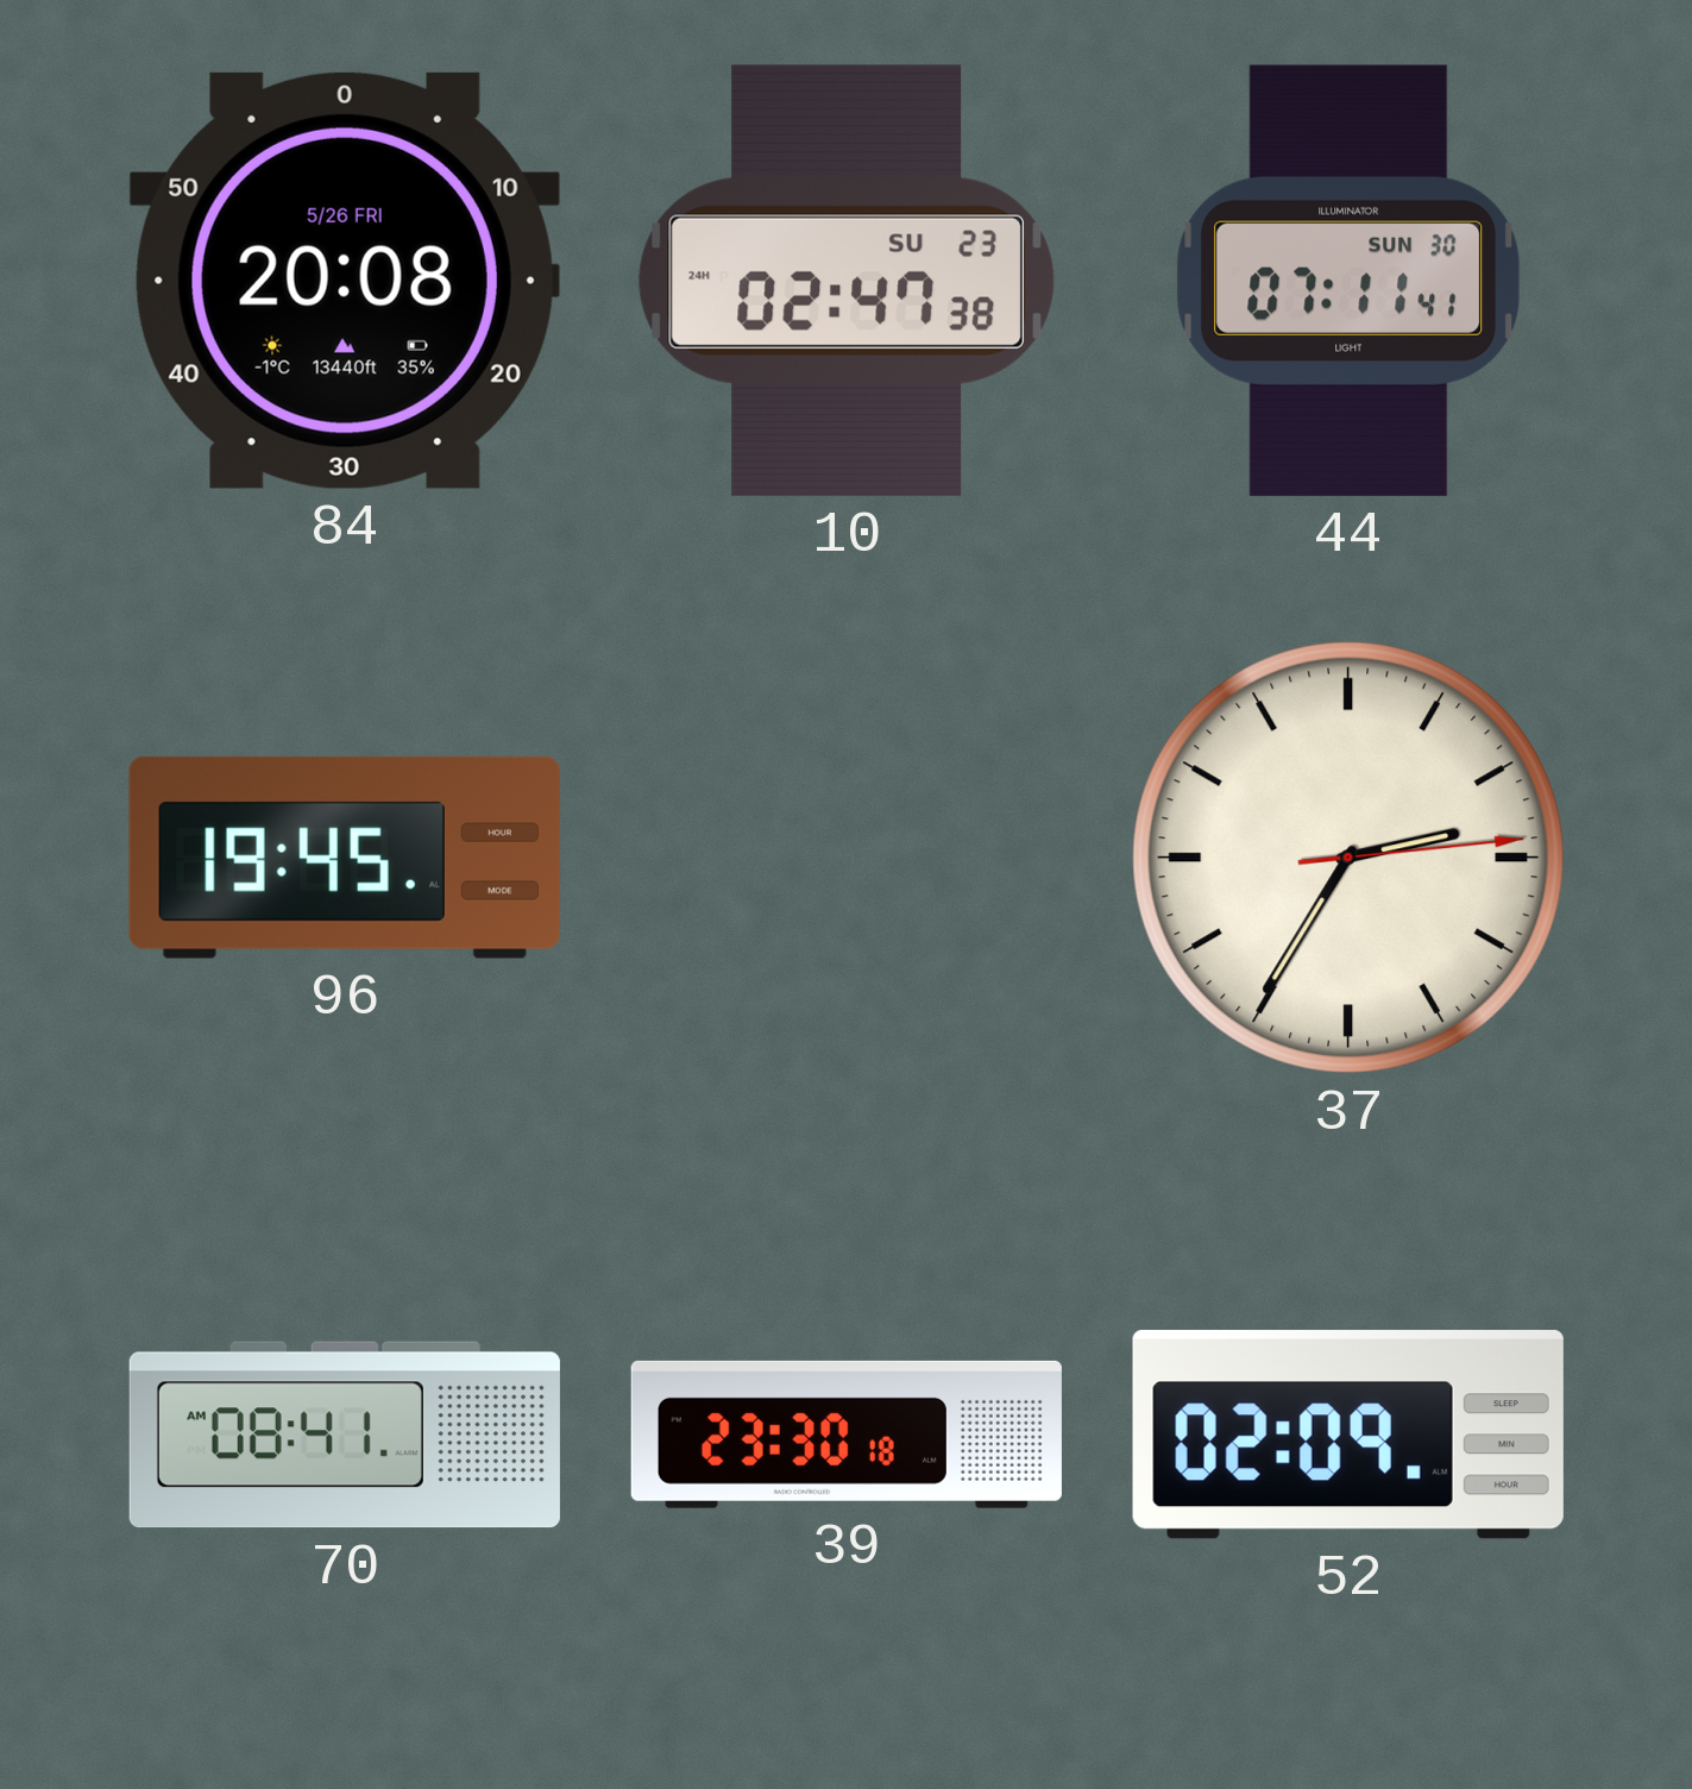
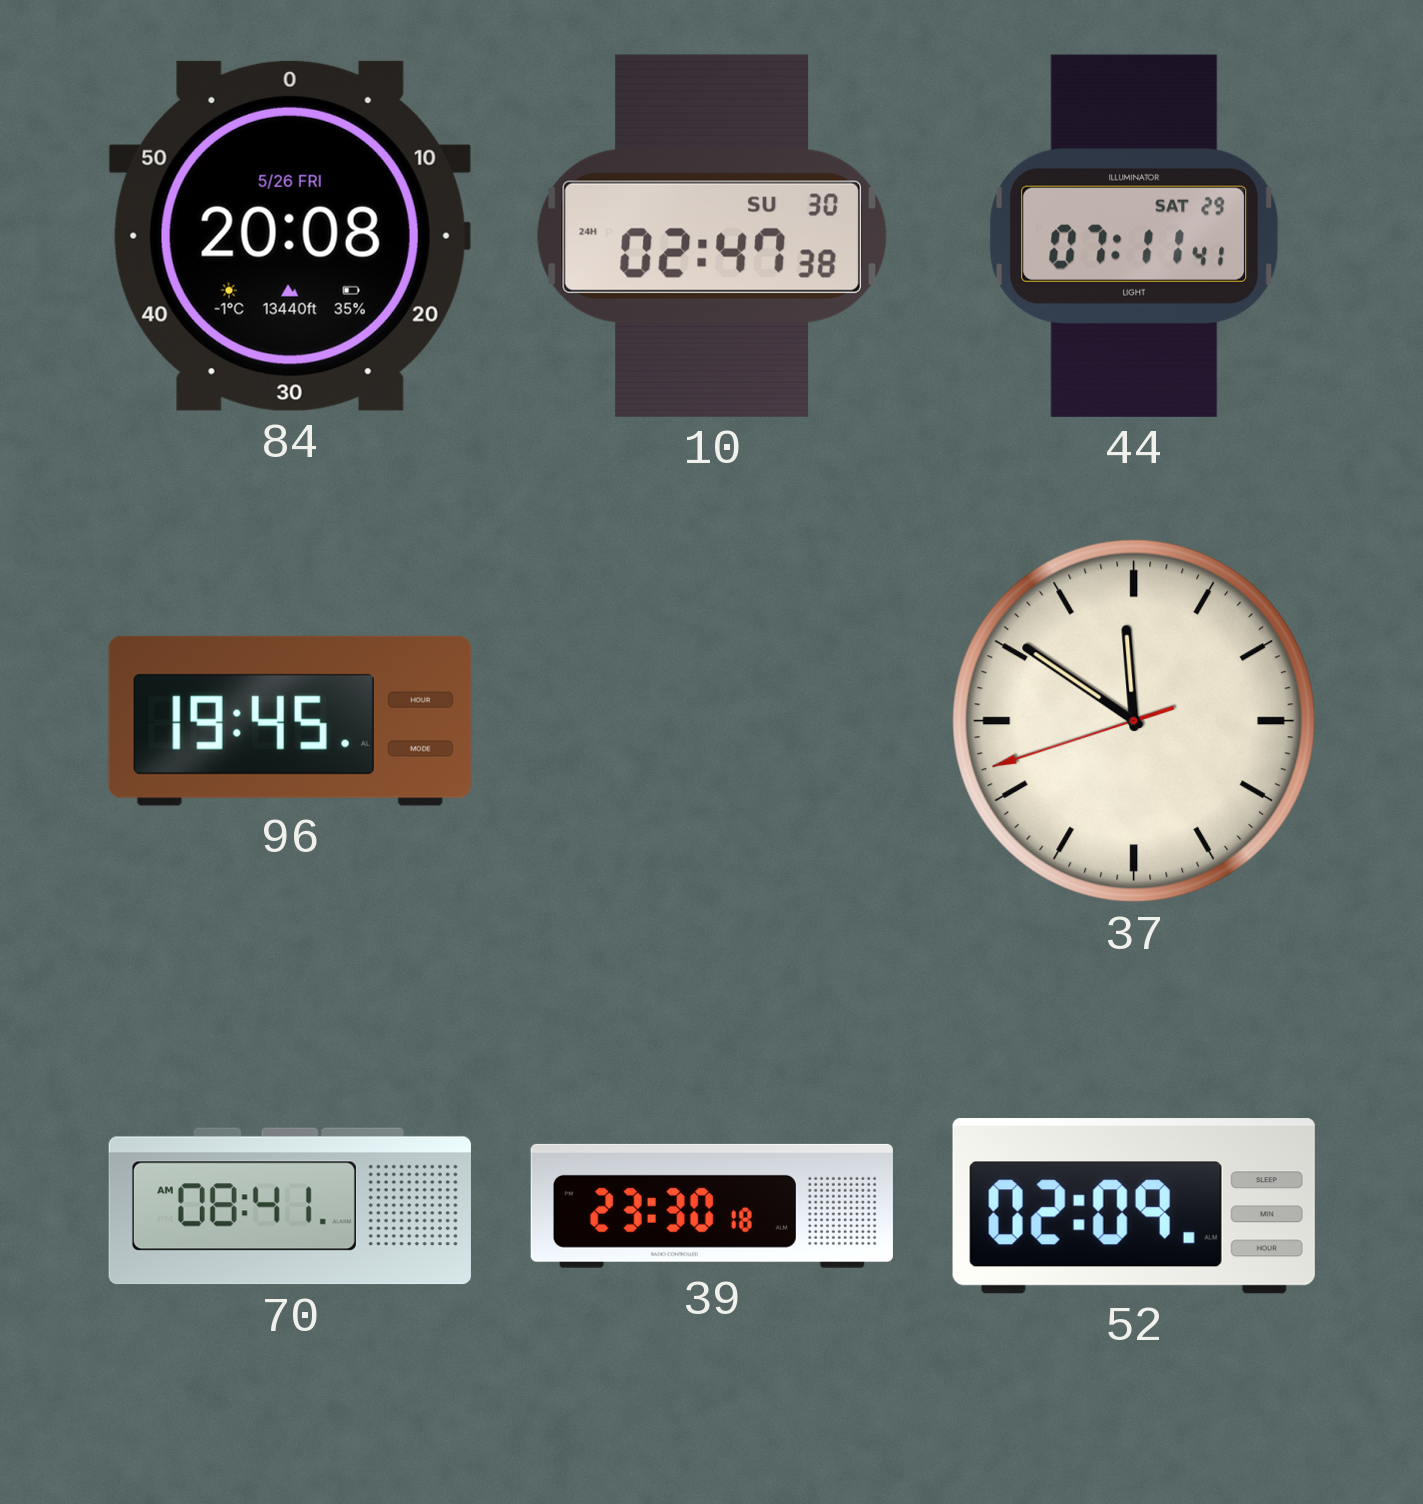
10 date: SU 23 -> SU 30
44 date: SUN 30 -> SAT 29
37: 2:35 -> 11:50
